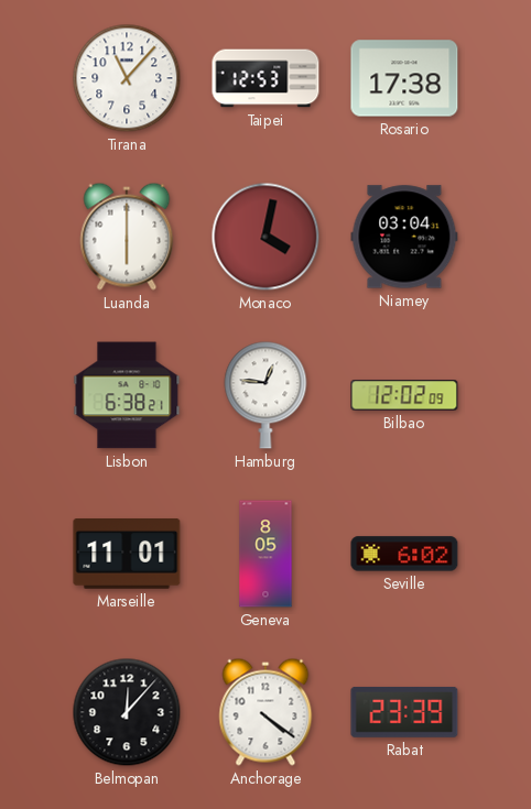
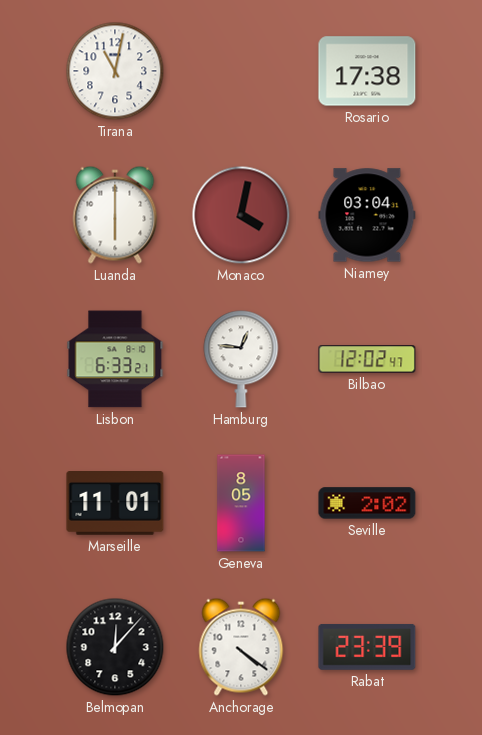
Tirana: 11:07 -> 11:02
Taipei: 12:53 -> none
Lisbon: 6:38 -> 6:33
Bilbao: 12:02:09 -> 12:02:47
Seville: 6:02 -> 2:02
